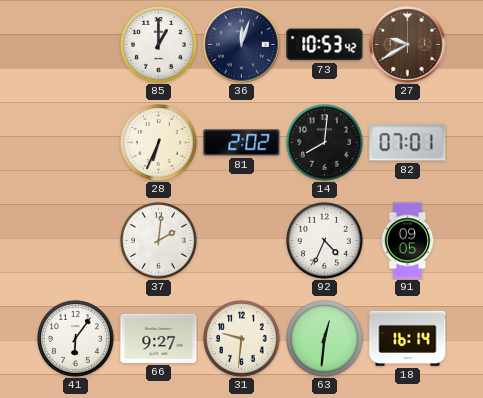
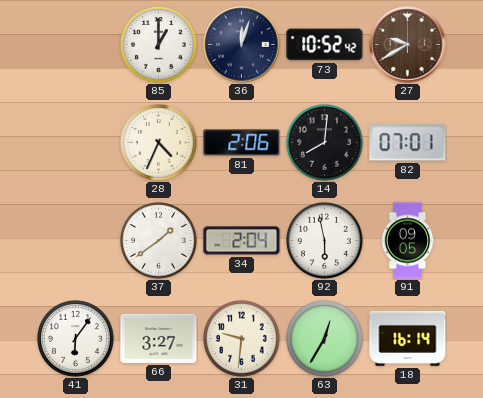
73: 10:53 -> 10:52
28: 6:34 -> 4:34
81: 2:02 -> 2:06
37: 2:01 -> 1:39
34: none -> 2:04
92: 4:34 -> 5:58
66: 9:27 -> 3:27
63: 12:31 -> 12:35
